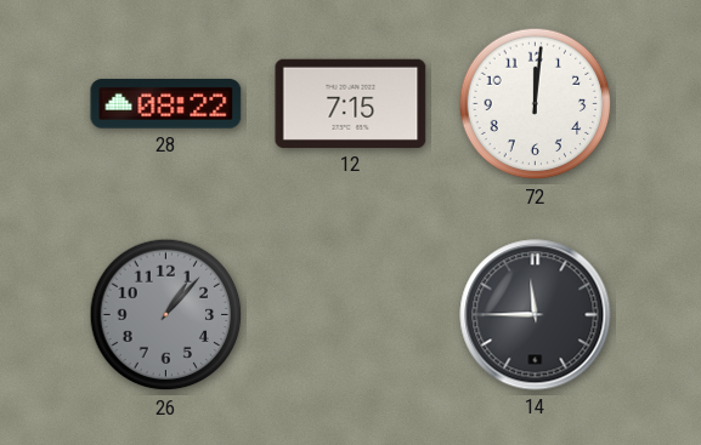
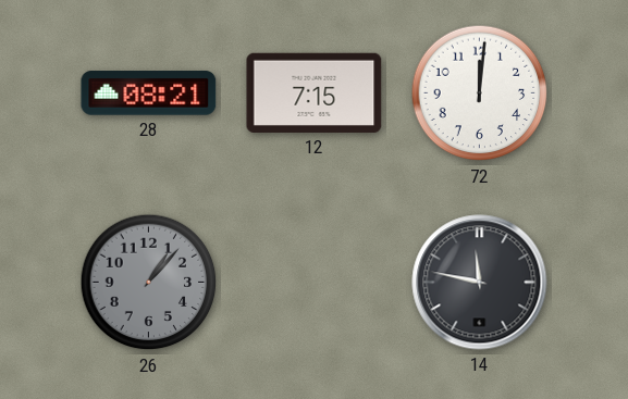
28: 08:22 -> 08:21
14: 11:45 -> 11:47
